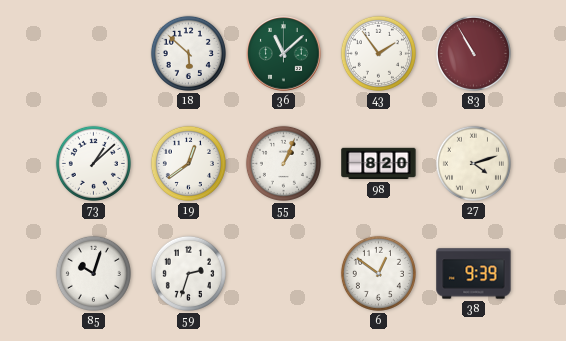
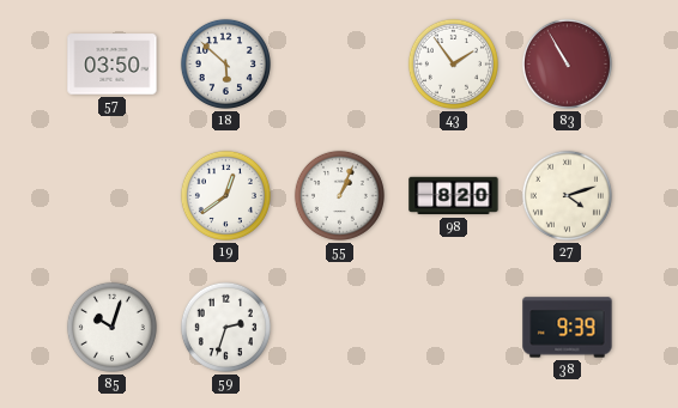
57: none -> 03:50
36: 11:08 -> none
73: 1:08 -> none
6: 12:51 -> none
